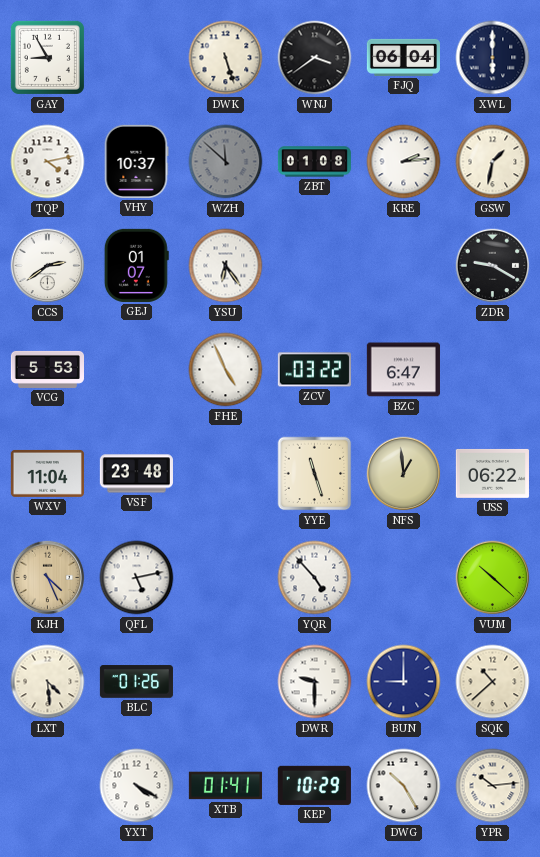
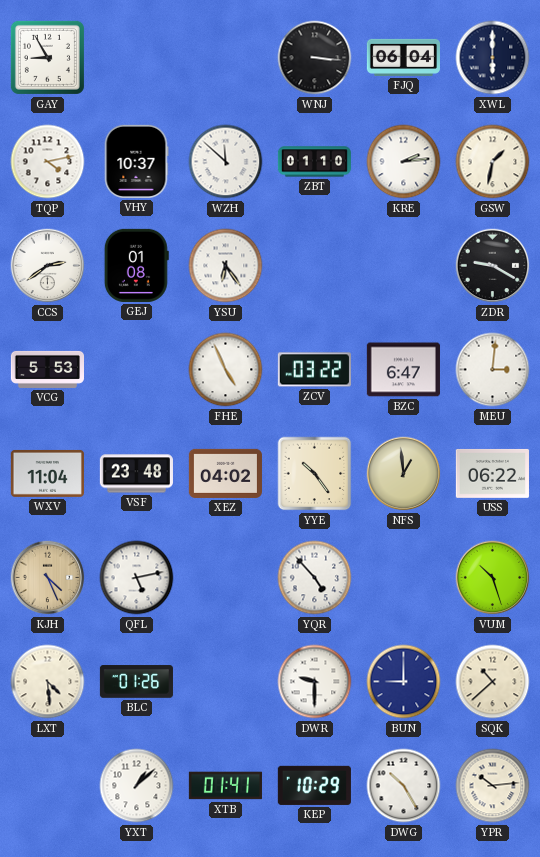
DWK: 5:27 -> none
WNJ: 3:39 -> 3:16
WZH dial: grey -> white
ZBT: 01:08 -> 01:10
GEJ: 01:07 -> 01:08
MEU: none -> 3:01
XEZ: none -> 04:02
YYE: 11:27 -> 10:24
VUM: 10:22 -> 10:27
YXT: 4:20 -> 1:08
